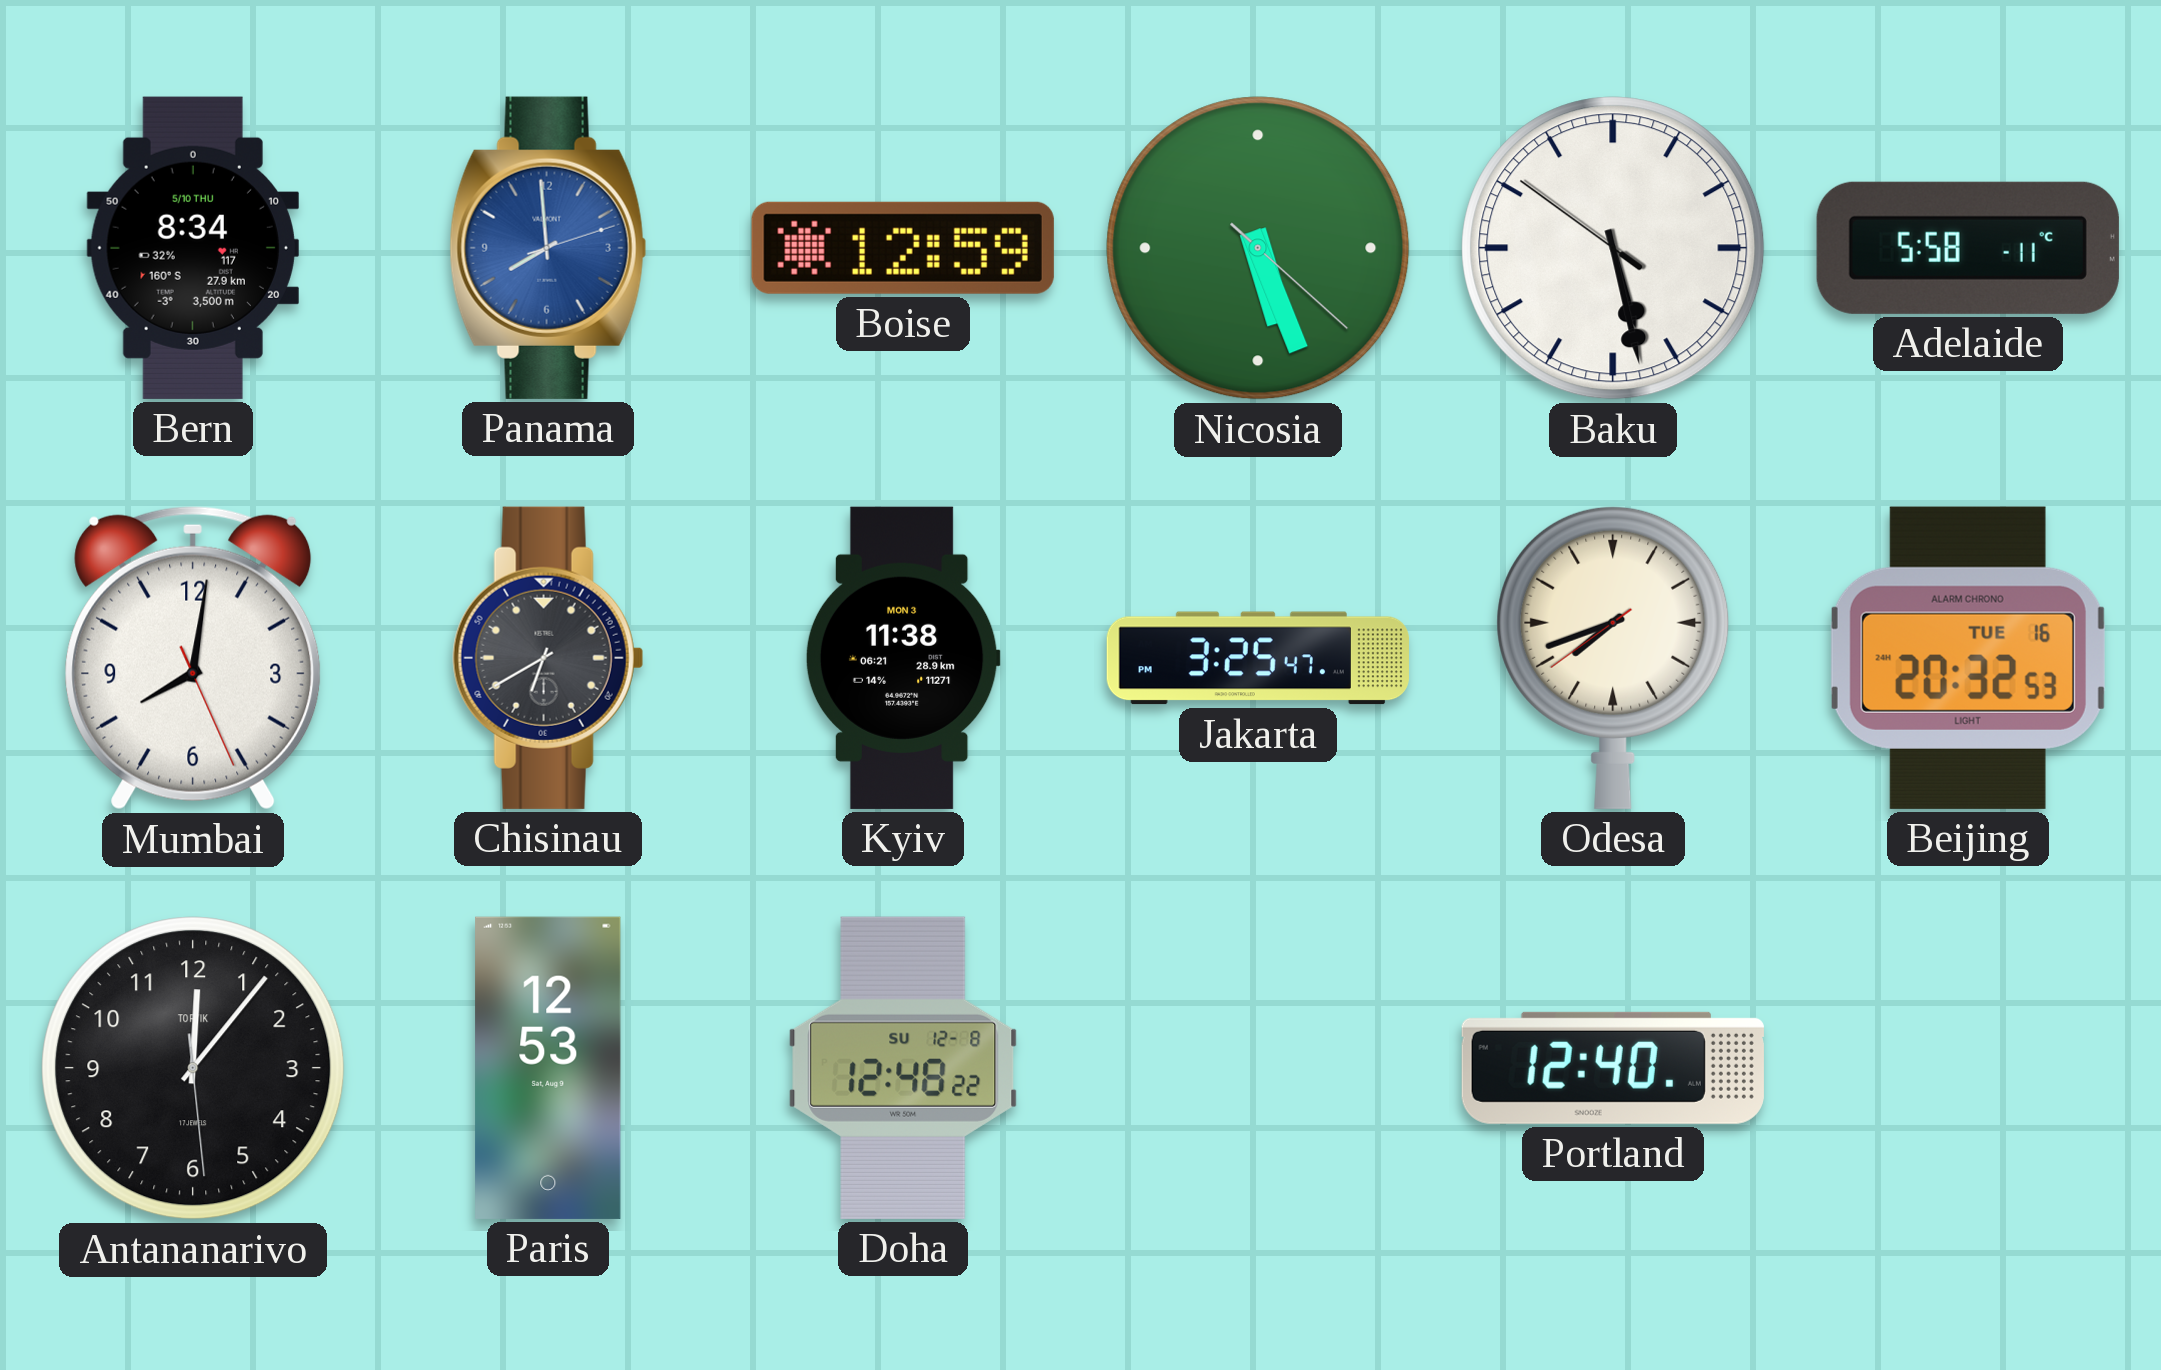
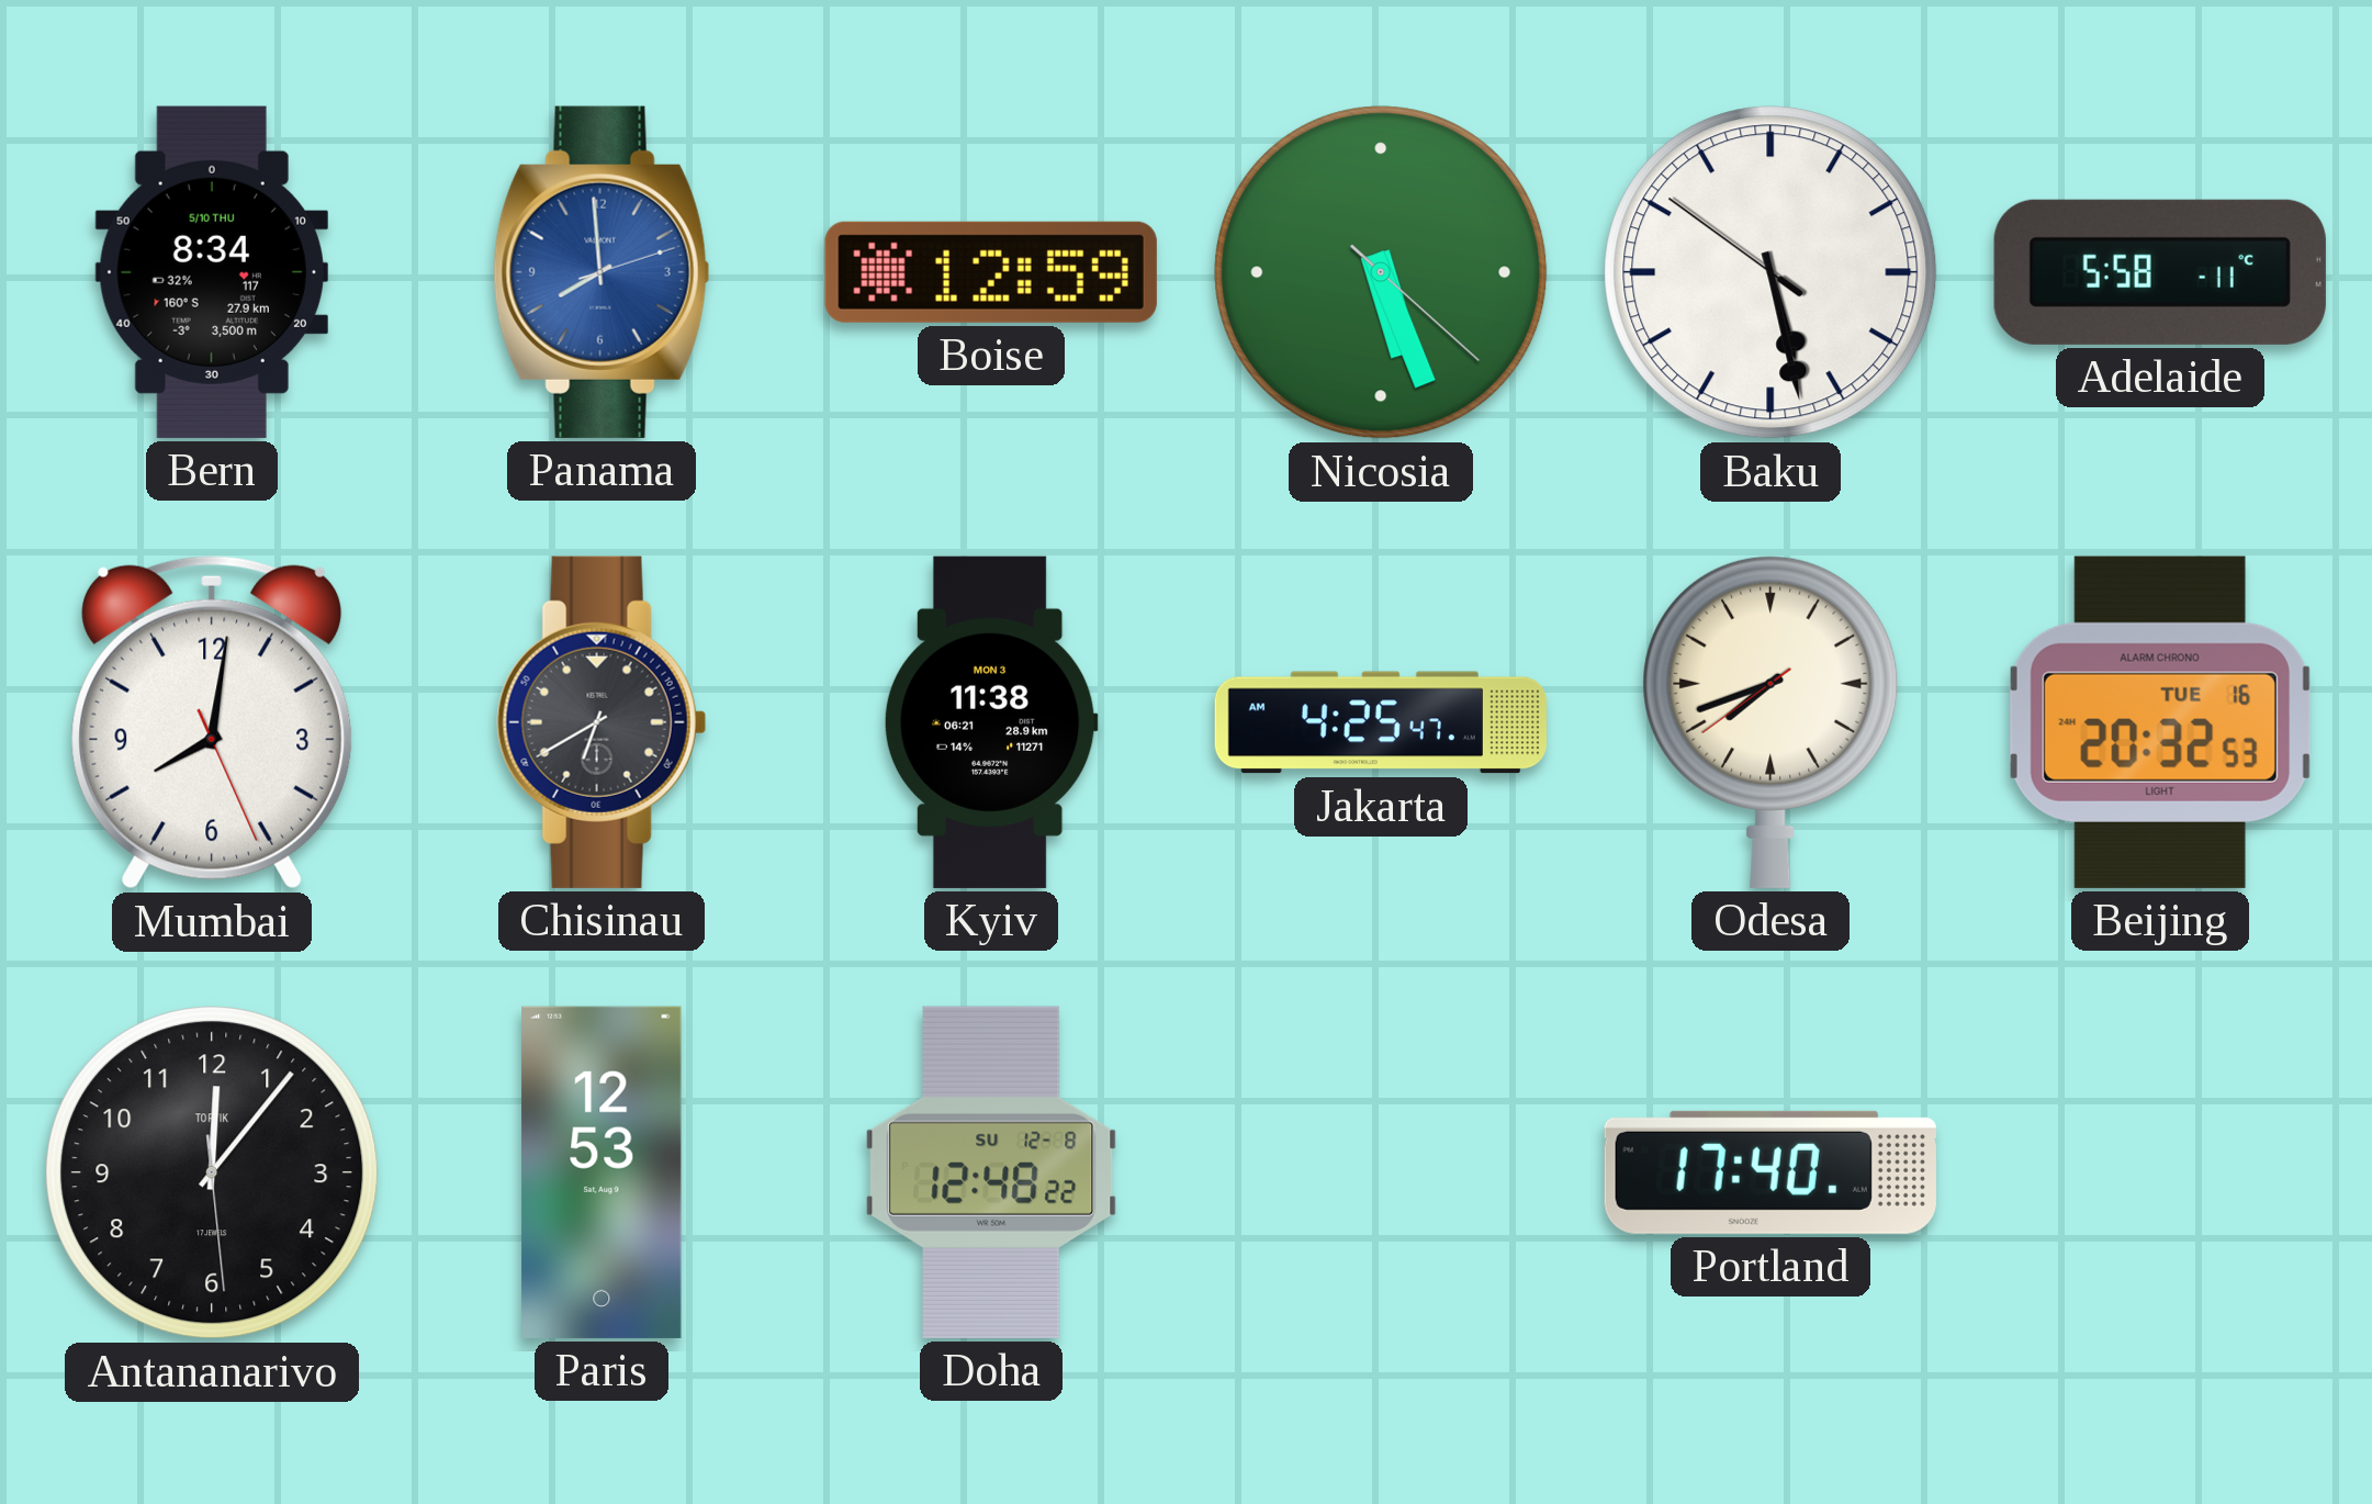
Jakarta: 3:25 -> 4:25
Portland: 12:40 -> 17:40
